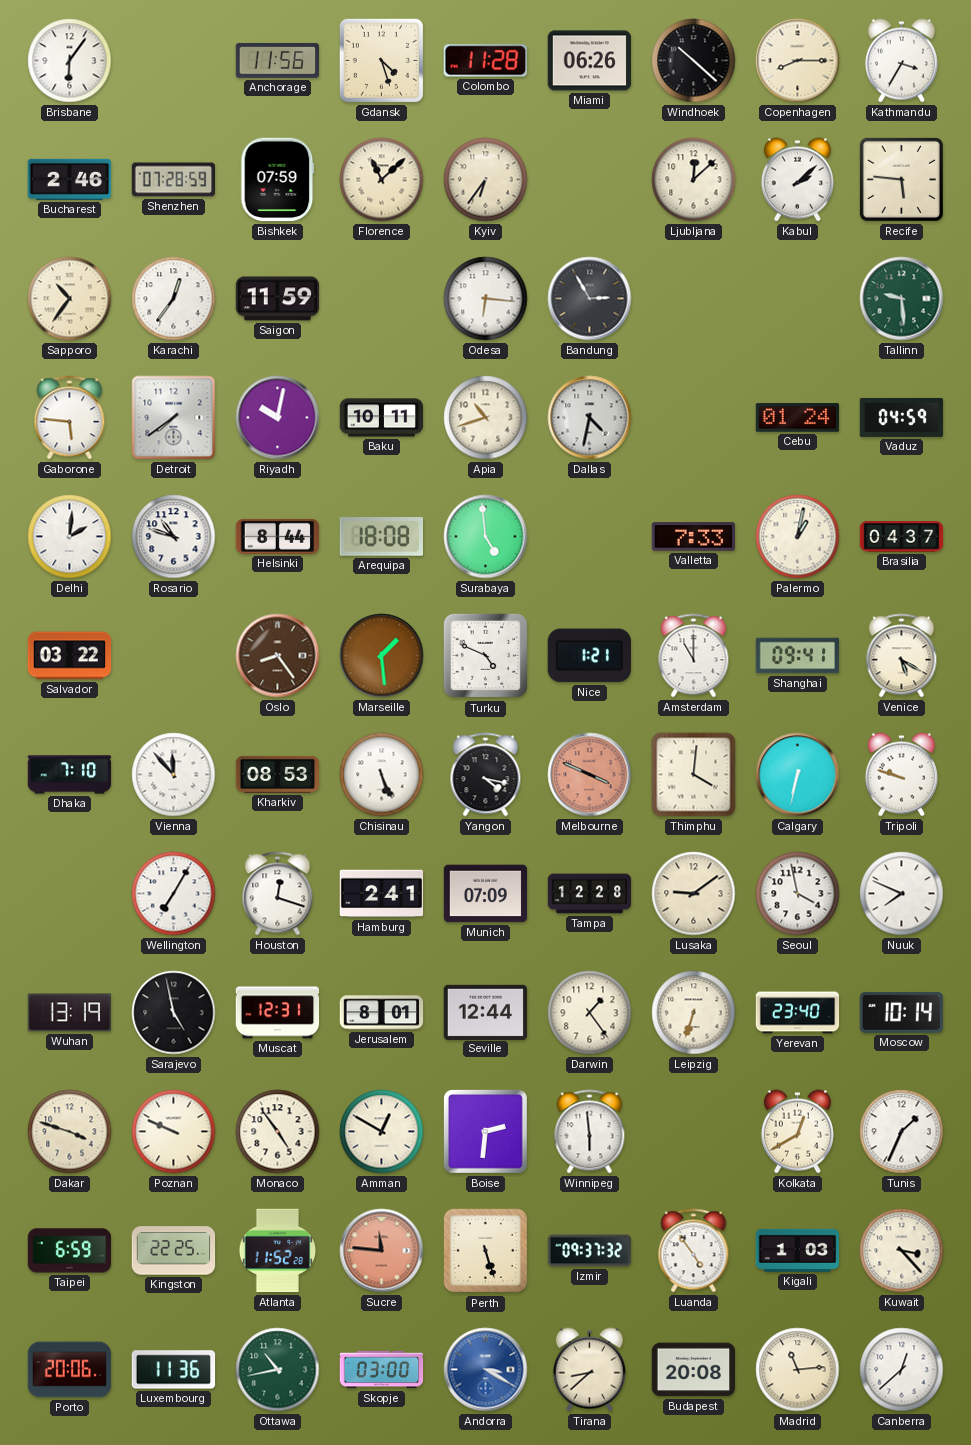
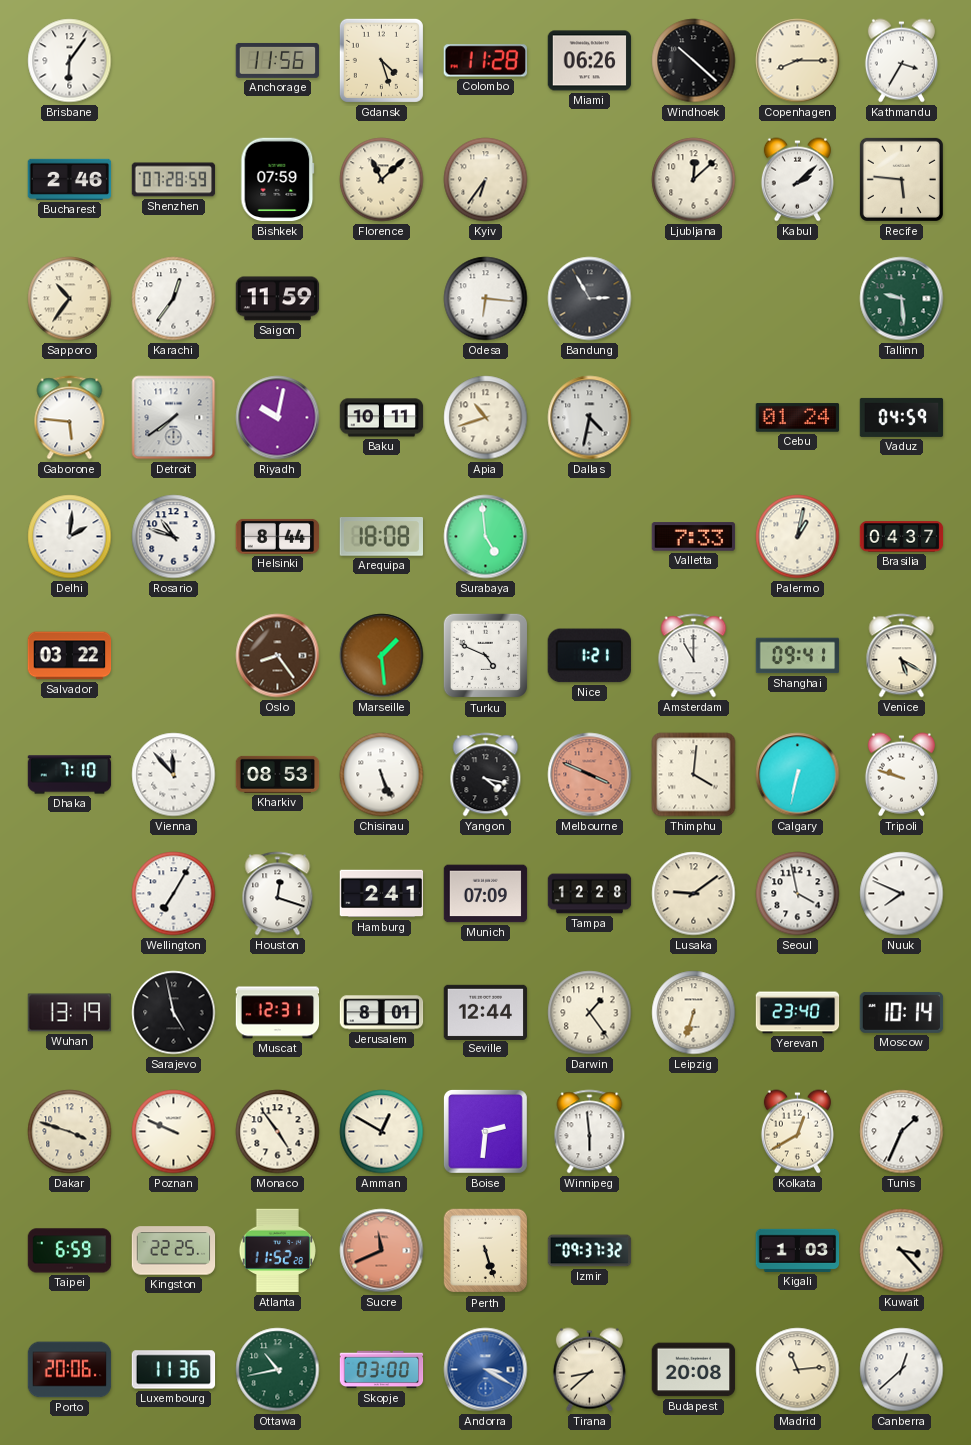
Sucre: 11:46 -> 11:41
Luanda: 4:54 -> none
